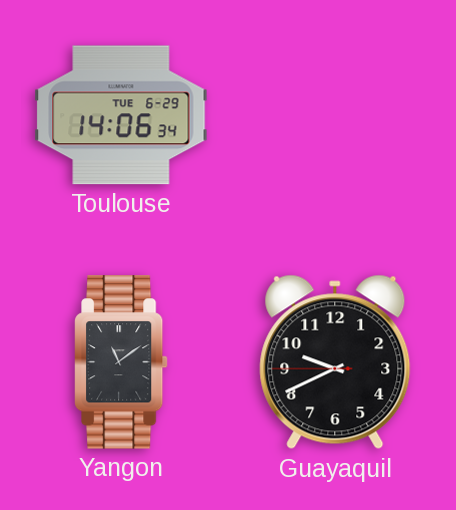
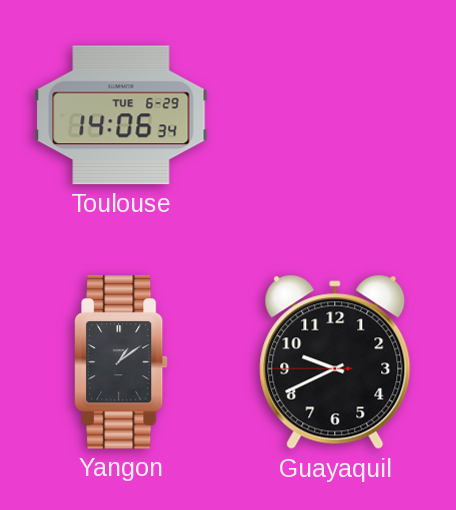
Yangon: 11:09 -> 1:09
